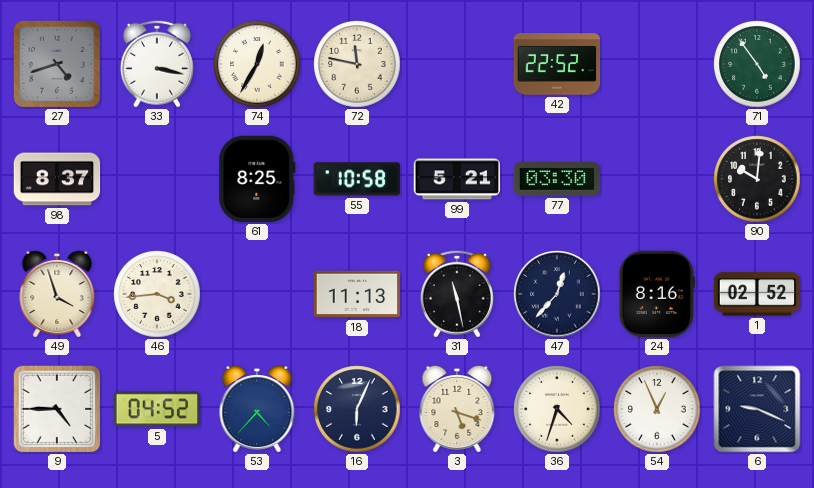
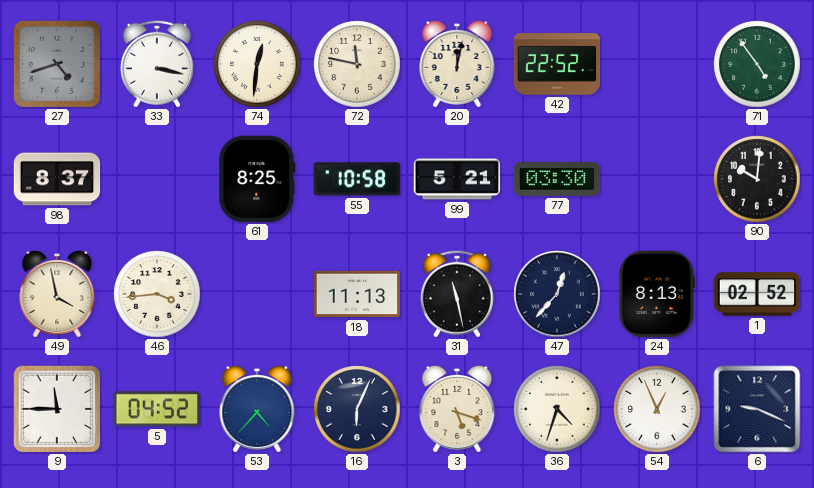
74: 12:35 -> 12:31
20: none -> 12:02
49: 3:57 -> 3:58
24: 8:16 -> 8:13
9: 4:45 -> 11:45
